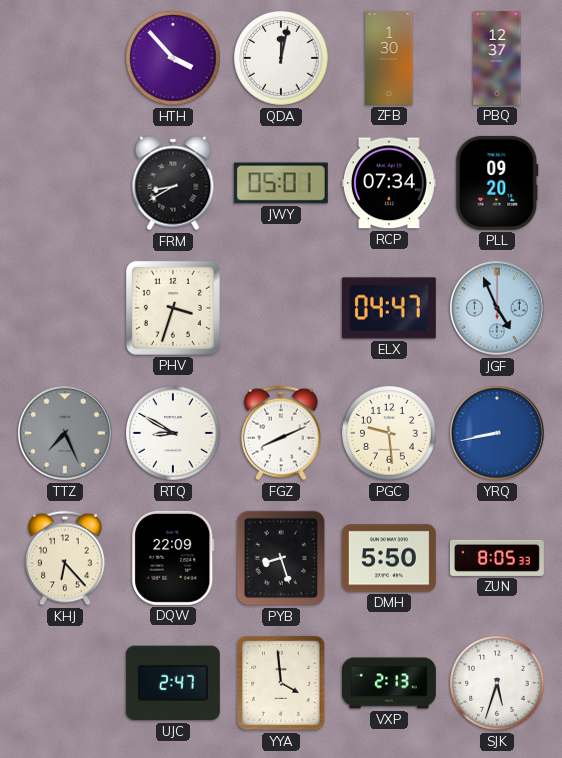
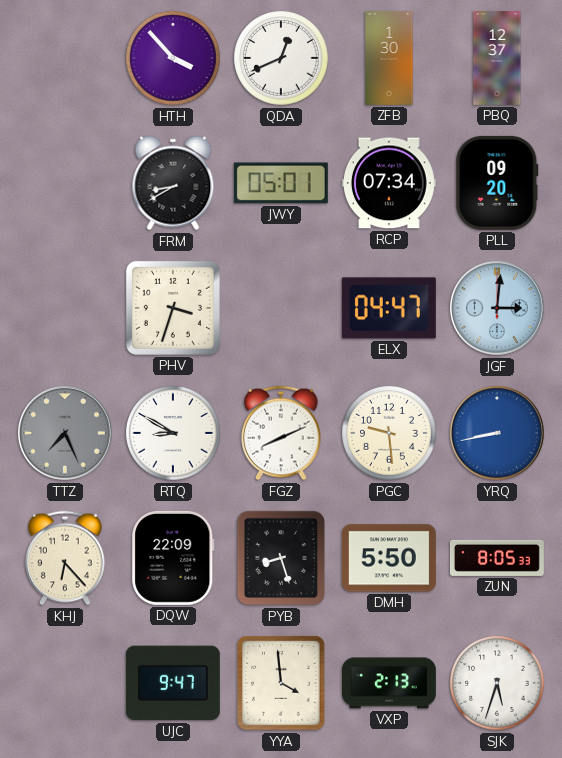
QDA: 12:02 -> 12:41
JGF: 4:56 -> 3:01
UJC: 2:47 -> 9:47
